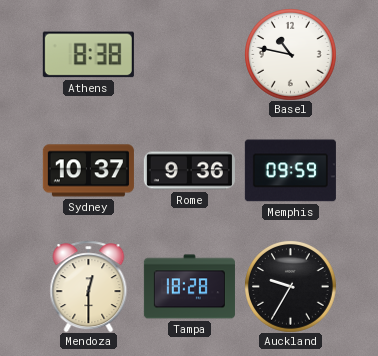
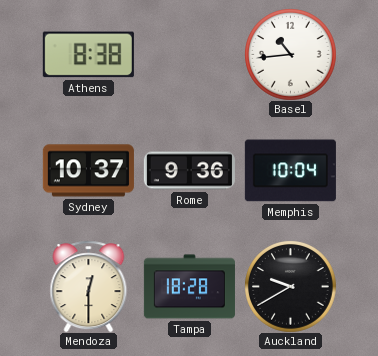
Basel: 10:47 -> 10:44
Memphis: 09:59 -> 10:04
Auckland: 9:35 -> 9:40
